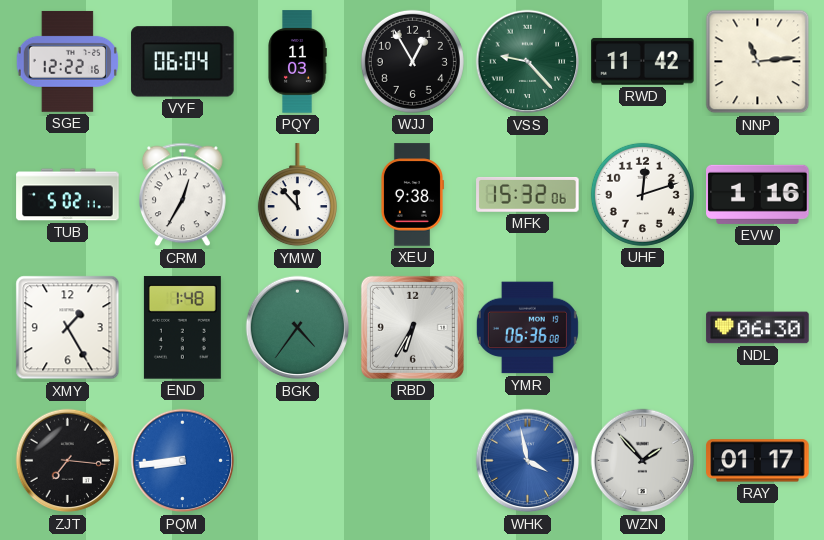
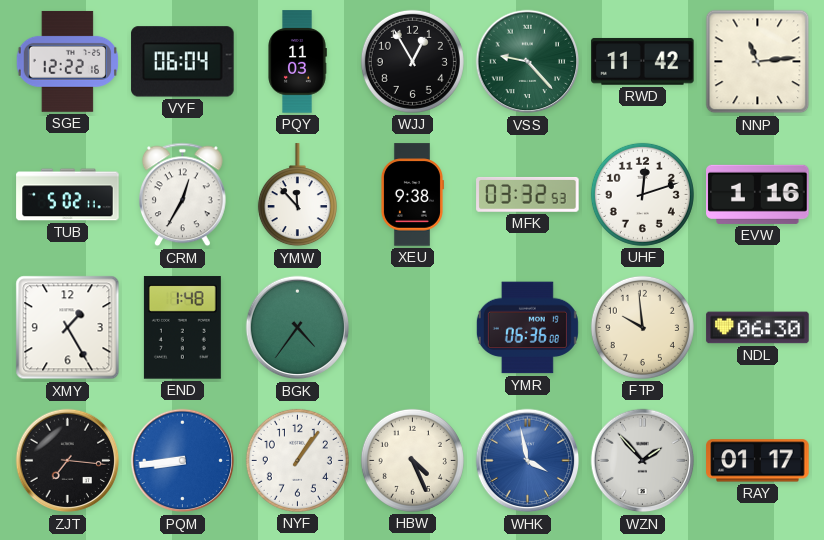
MFK: 15:32 -> 03:32
RBD: 6:35 -> none
FTP: none -> 9:59
NYF: none -> 1:06
HBW: none -> 4:26
